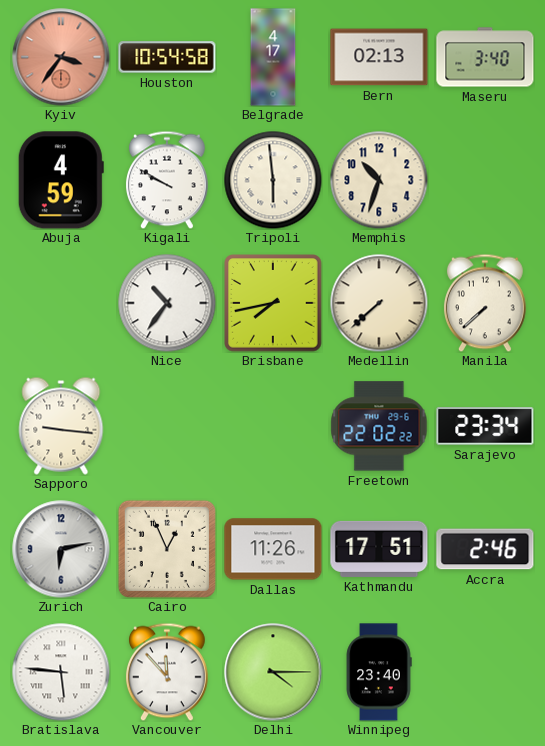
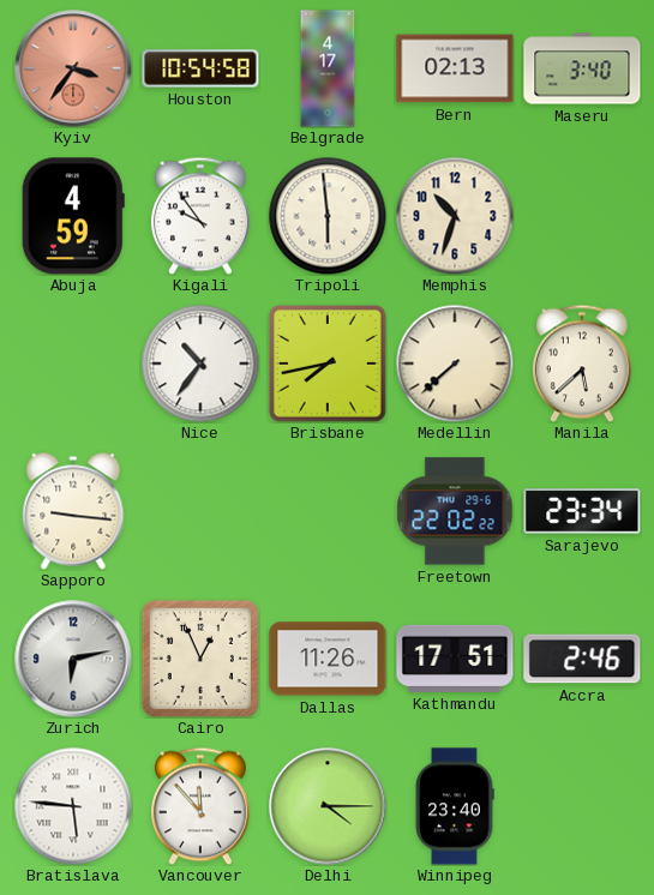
Kigali: 9:50 -> 9:54
Manila: 7:38 -> 5:38
